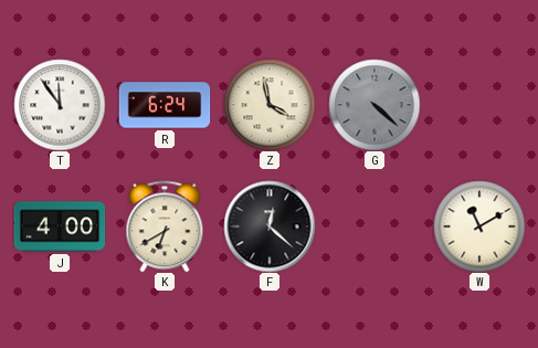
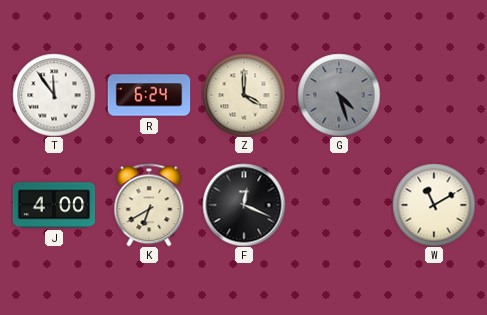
Z: 3:58 -> 4:00
G: 4:22 -> 4:27
F: 12:22 -> 12:19
